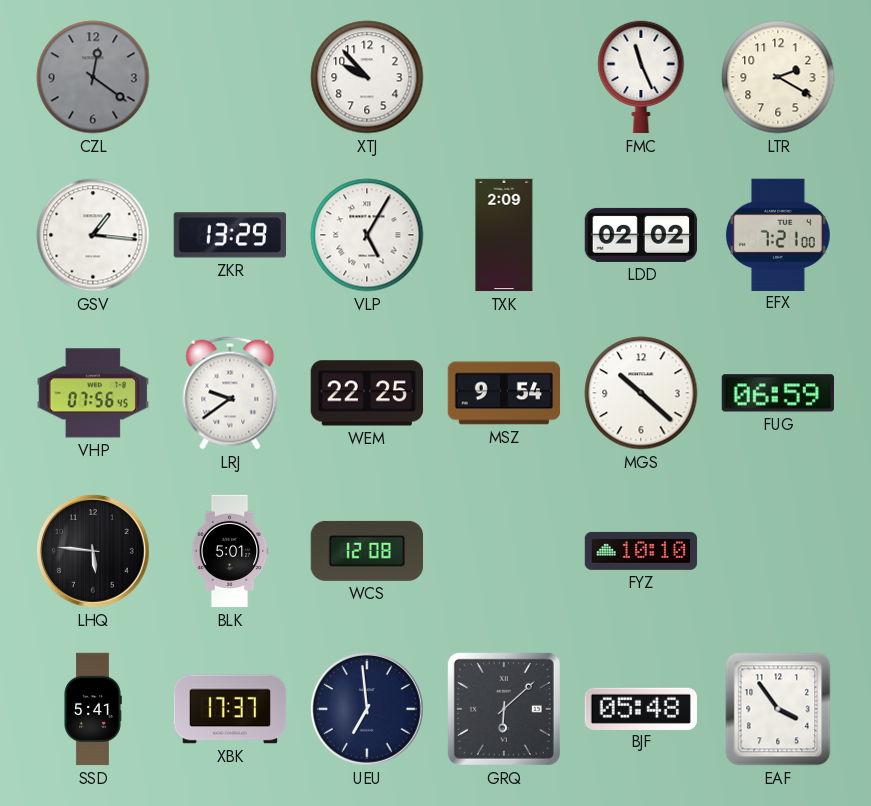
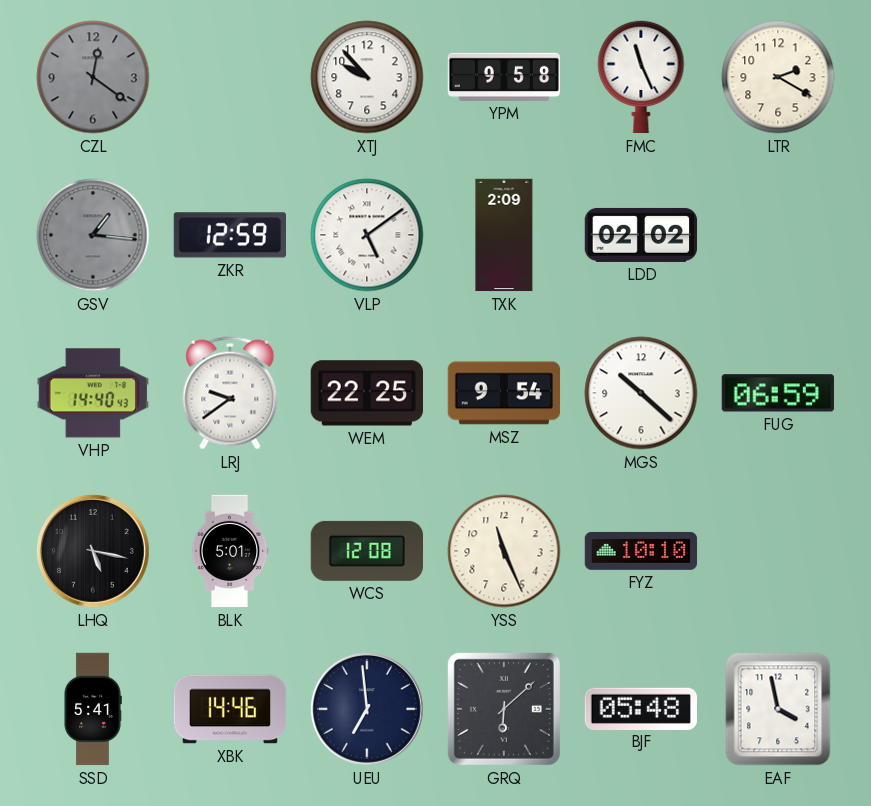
YPM: none -> 9:58
GSV dial: white -> grey
ZKR: 13:29 -> 12:59
VLP: 5:05 -> 5:09
EFX: 7:21 -> none
VHP: 07:56 -> 14:40
LHQ: 5:46 -> 5:17
YSS: none -> 11:26
XBK: 17:37 -> 14:46
EAF: 3:54 -> 3:58
